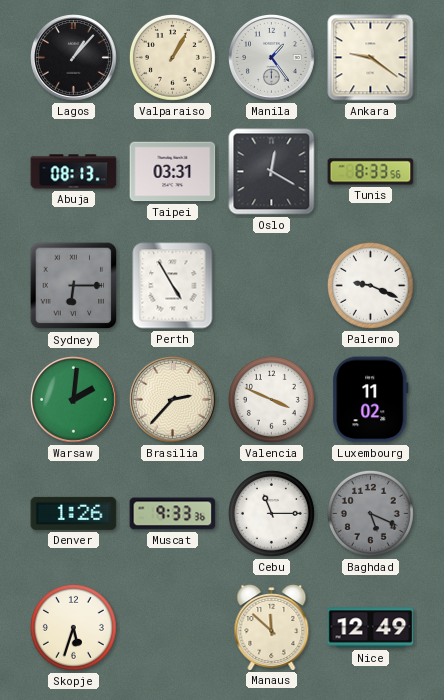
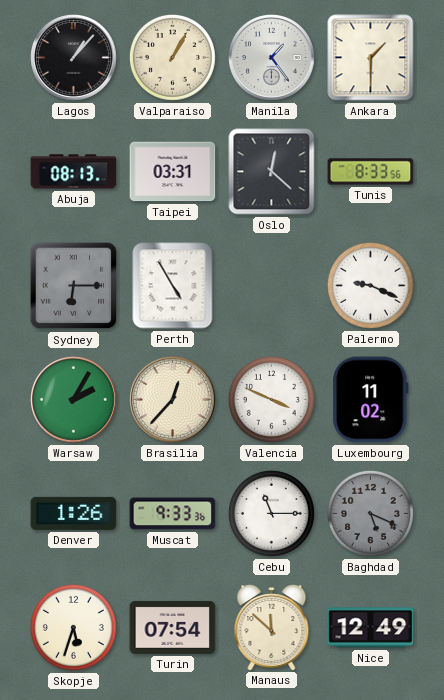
Ankara: 9:21 -> 1:30
Oslo: 12:20 -> 12:22
Warsaw: 2:01 -> 2:05
Brasilia: 2:37 -> 12:37
Turin: none -> 07:54
